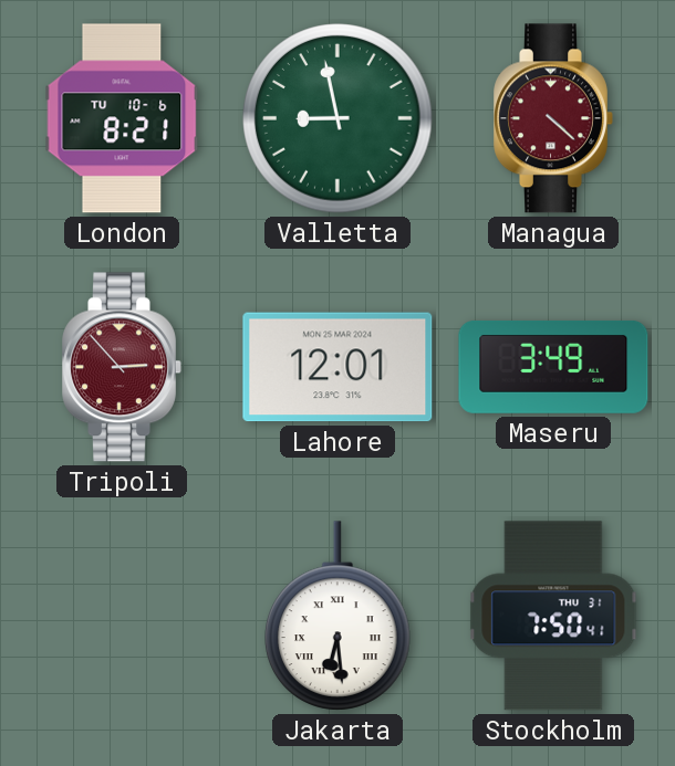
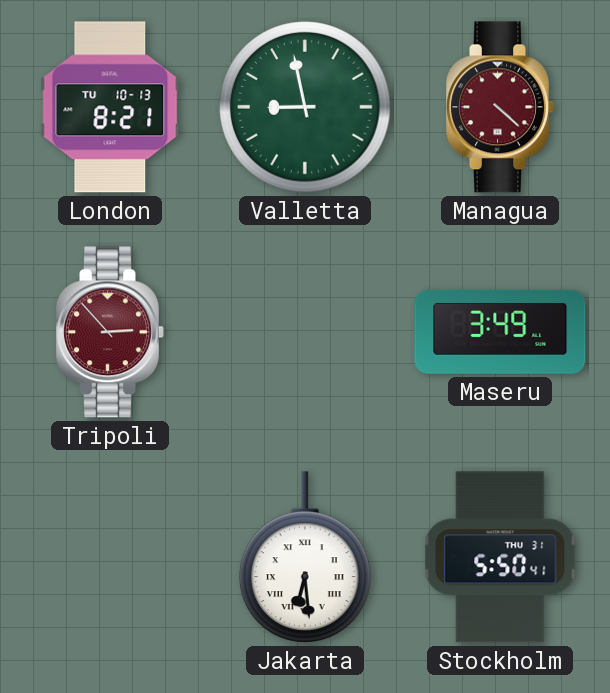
London date: TU 10-6 -> TU 10-13
Lahore: 12:01 -> none
Stockholm: 7:50 -> 5:50
